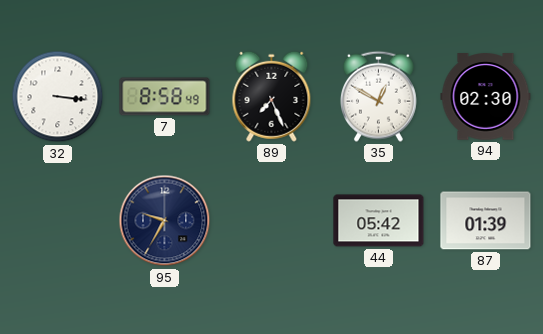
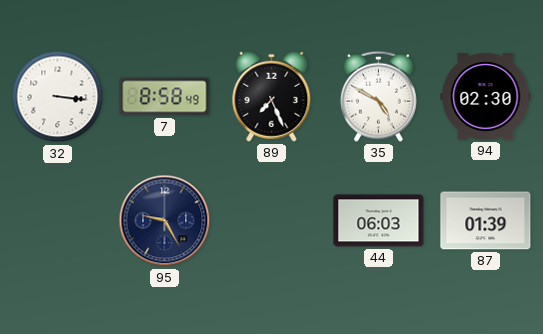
35: 12:50 -> 4:50
95: 9:35 -> 9:25
44: 05:42 -> 06:03
